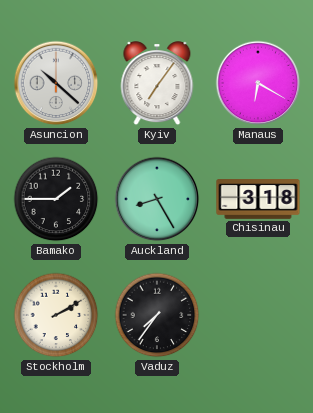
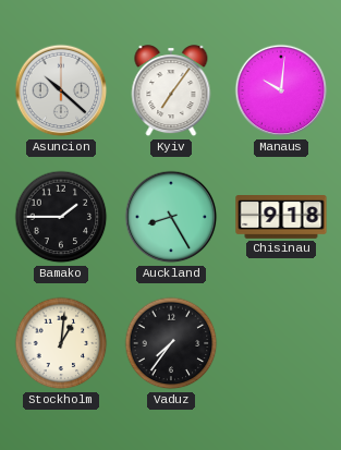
Manaus: 6:20 -> 10:01
Chisinau: 3:18 -> 9:18
Stockholm: 2:10 -> 1:01
